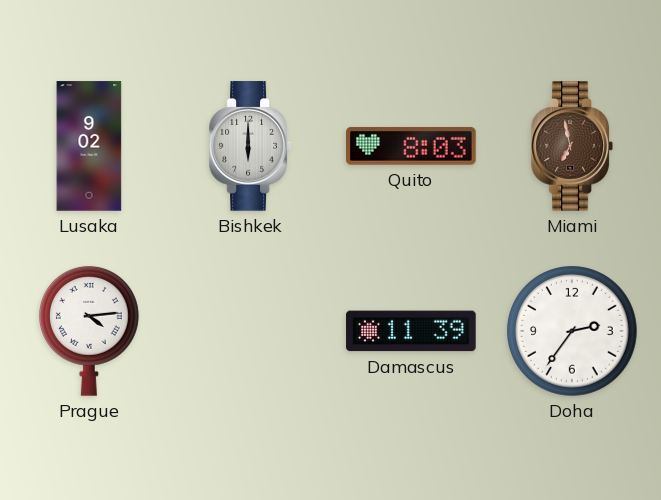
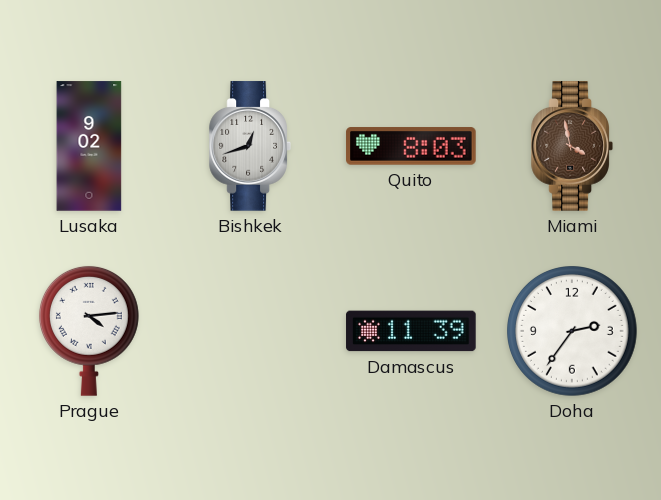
Bishkek: 6:00 -> 12:42
Miami: 6:58 -> 3:58
